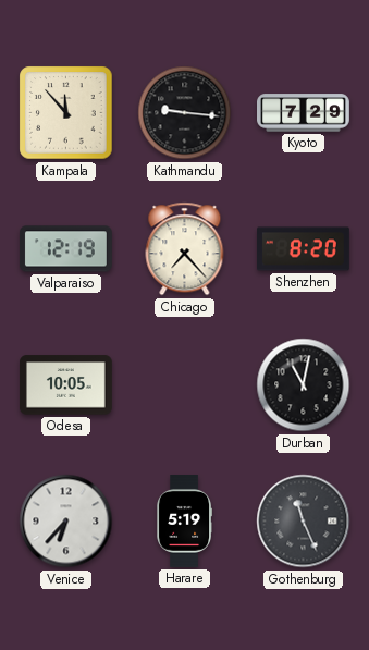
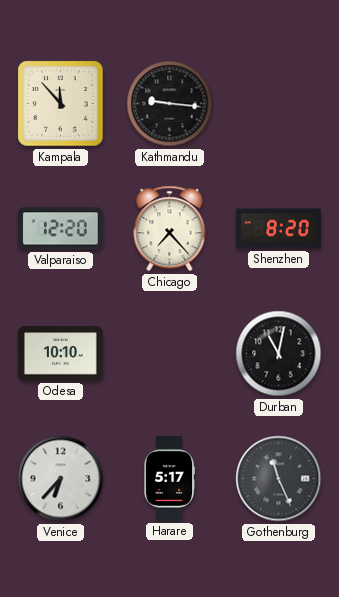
Kyoto: 7:29 -> none
Valparaiso: 12:19 -> 12:20
Odesa: 10:05 -> 10:10
Harare: 5:19 -> 5:17
